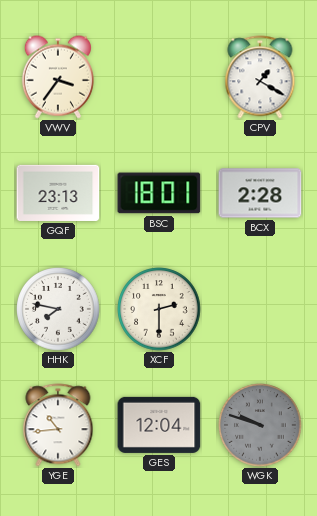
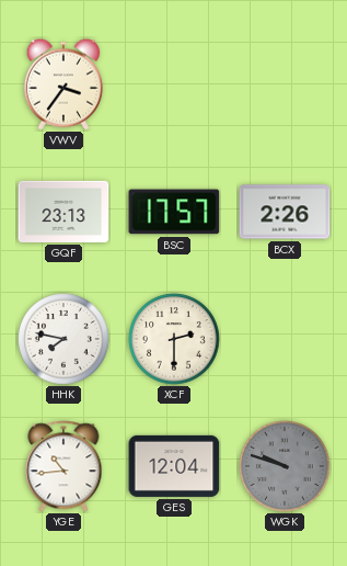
CPV: 1:20 -> none
BSC: 18:01 -> 17:57
BCX: 2:28 -> 2:26
